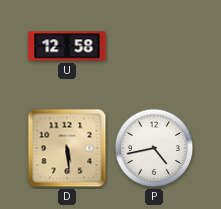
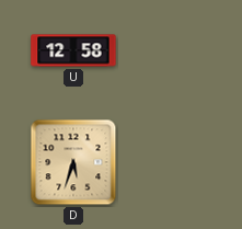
D: 5:29 -> 5:33
P: 4:43 -> none
